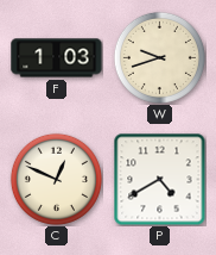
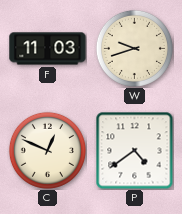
F: 1:03 -> 11:03
P: 4:40 -> 4:39
